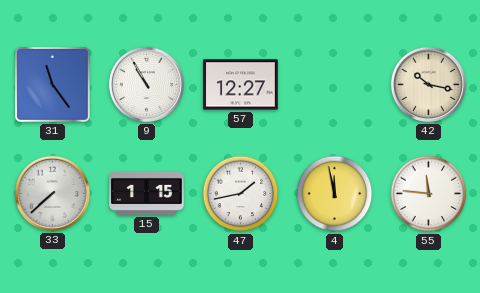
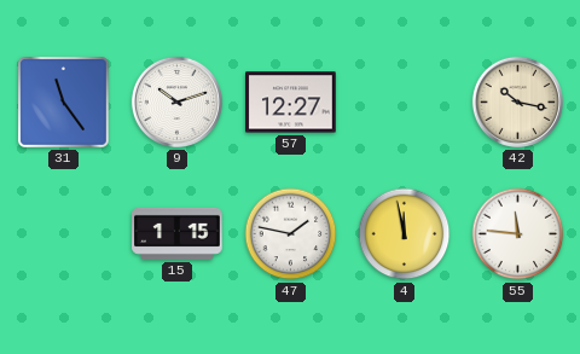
9: 10:55 -> 10:12
33: 7:38 -> none
47: 1:43 -> 1:47
